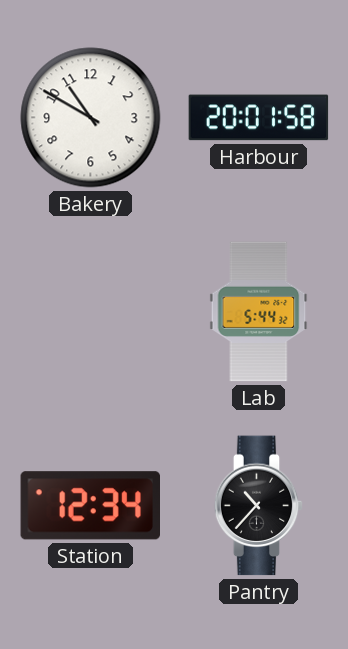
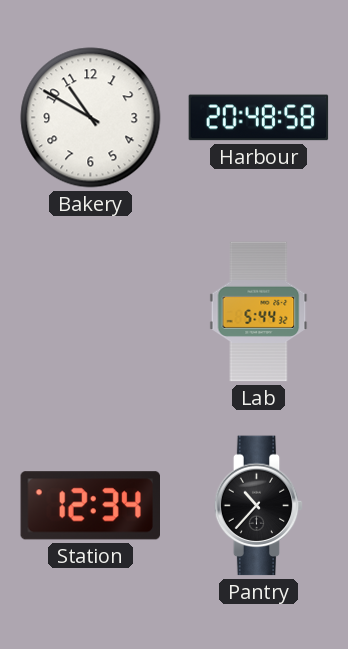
Harbour: 20:01 -> 20:48
